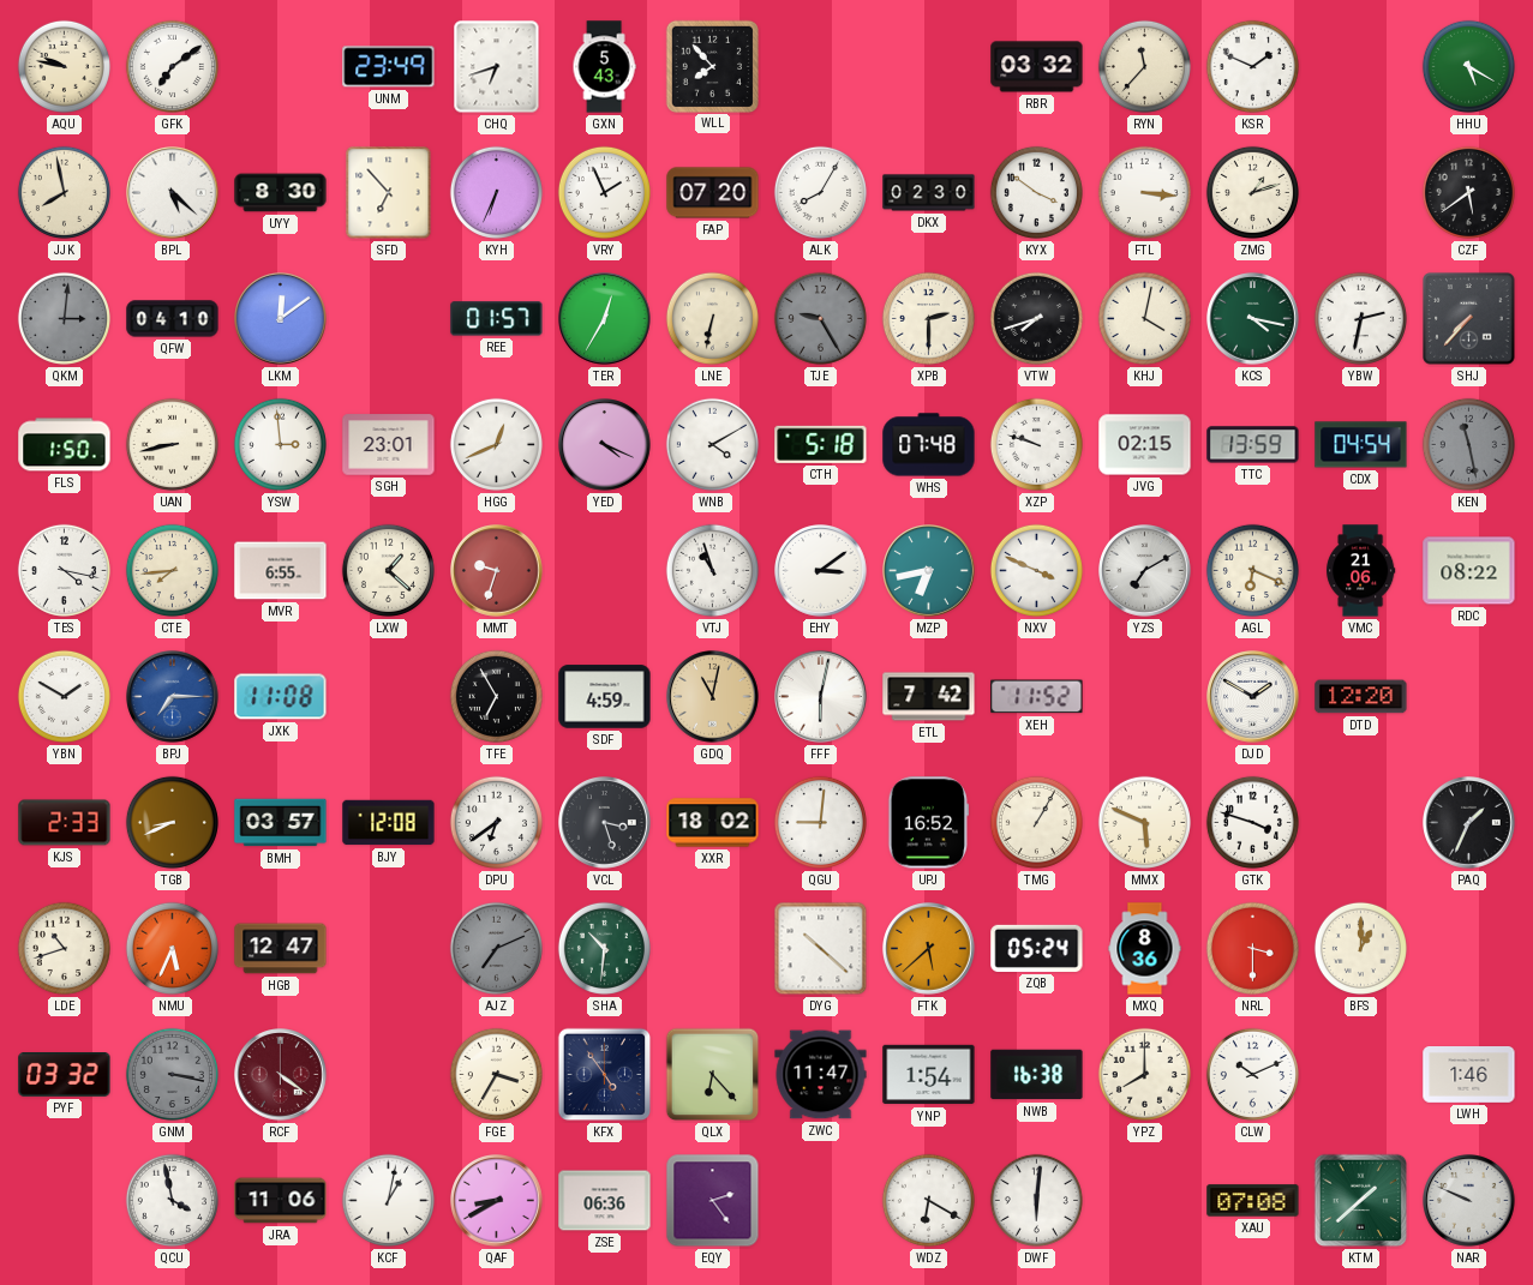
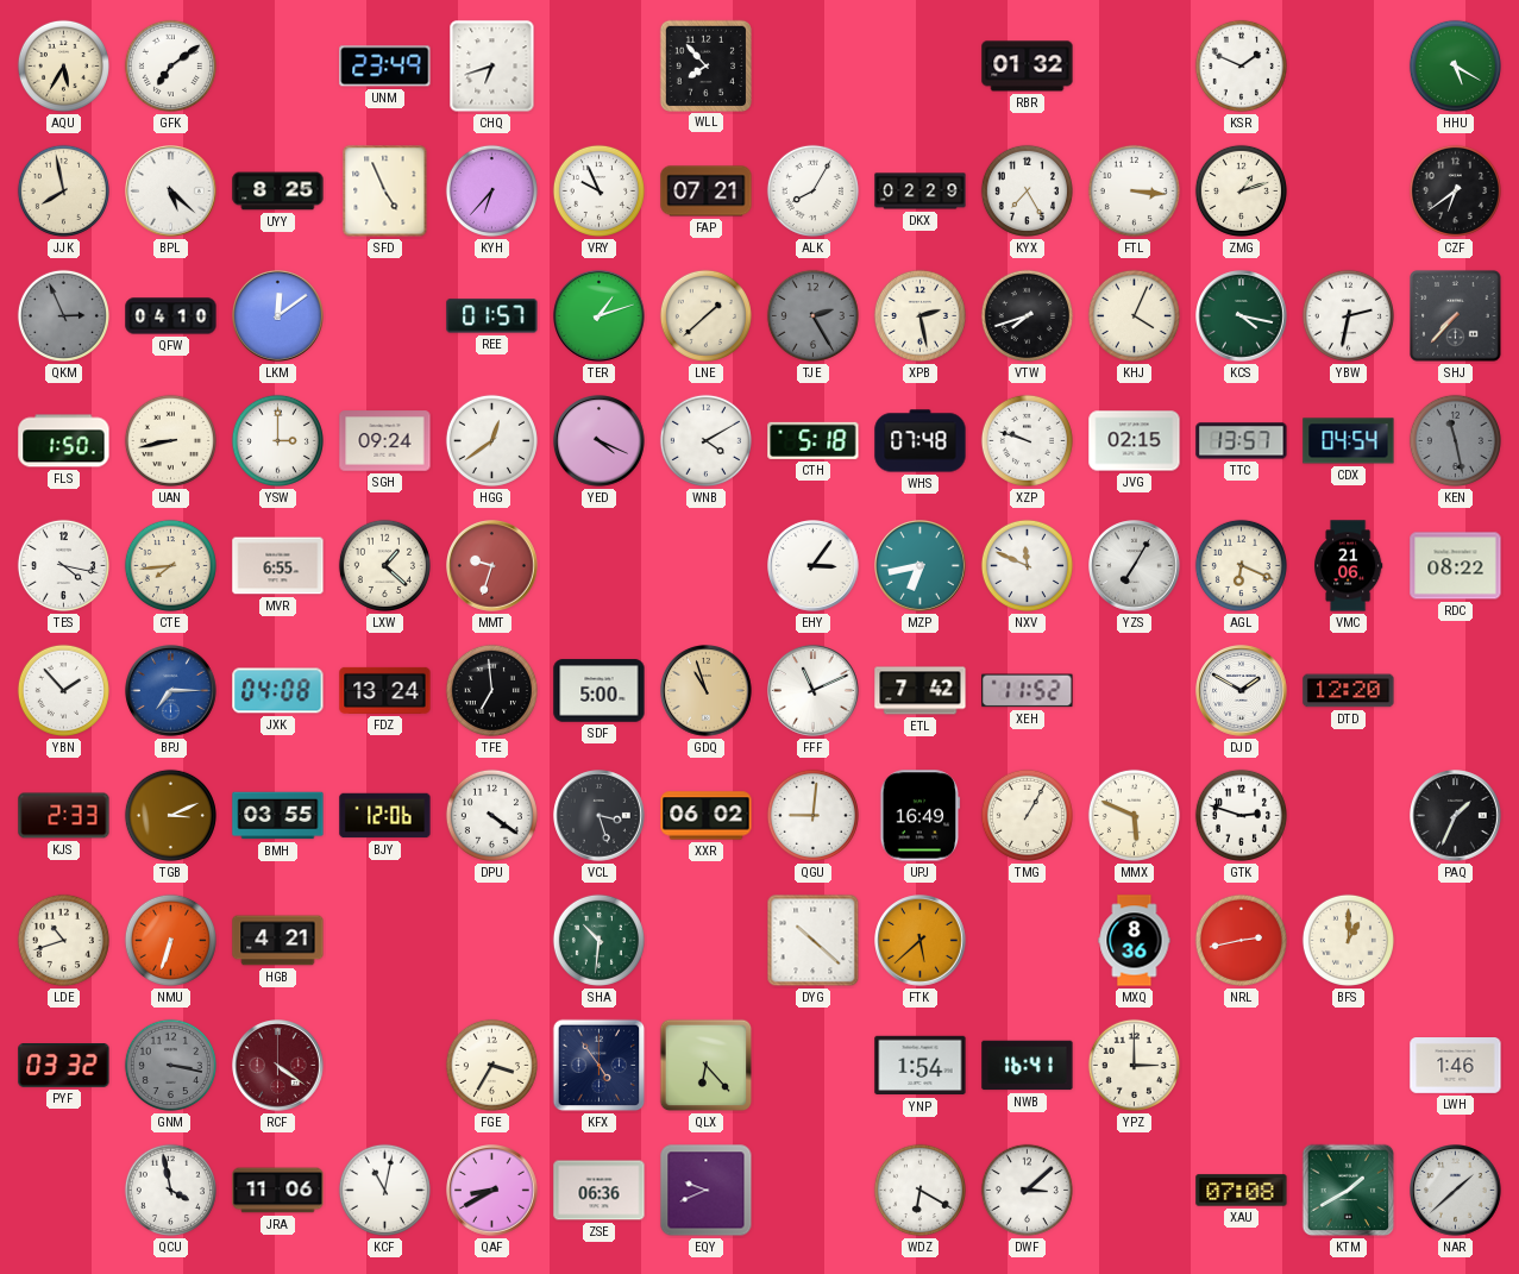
AQU: 9:47 -> 5:35
GXN: 5:43 -> none
RBR: 03:32 -> 01:32
RYN: 11:37 -> none
UYY: 8:30 -> 8:25
SFD: 6:53 -> 4:56
KYH: 6:34 -> 6:37
VRY: 1:56 -> 9:56
FAP: 07:20 -> 07:21
DKX: 02:30 -> 02:29
KYX: 3:51 -> 7:25
CZF: 5:39 -> 6:39
QKM: 3:01 -> 2:56
TER: 12:35 -> 1:12
LNE: 6:32 -> 1:38
TJE: 9:25 -> 2:25
XPB: 2:30 -> 2:28
KHJ: 4:02 -> 4:04
YSW: 2:59 -> 3:00
SGH: 23:01 -> 09:24
HGG: 12:41 -> 12:39
TTC: 13:59 -> 13:57
VTJ: 10:57 -> none
EHY: 3:09 -> 3:06
NXV: 3:49 -> 11:49
YZS: 7:10 -> 7:05
YBN: 1:50 -> 1:53
JXK: 11:08 -> 04:08
FDZ: none -> 13:24
TFE: 6:55 -> 6:59
SDF: 4:59 -> 5:00
GDQ: 11:02 -> 10:57
FFF: 6:02 -> 11:11
TGB: 8:41 -> 3:11
BMH: 03:57 -> 03:55
BJY: 12:08 -> 12:06
DPU: 6:39 -> 4:21
XXR: 18:02 -> 06:02
UPJ: 16:52 -> 16:49
GTK: 3:48 -> 2:48
NMU: 5:34 -> 6:33
HGB: 12:47 -> 4:21
AJZ: 7:11 -> none
ZQB: 05:24 -> none
NRL: 3:30 -> 2:43
ZWC: 11:47 -> none
NWB: 16:38 -> 16:41
YPZ: 8:00 -> 3:00
CLW: 10:11 -> none
KCF: 1:02 -> 11:02
EQY: 2:24 -> 9:41
DWF: 6:01 -> 3:08
KTM: 1:38 -> 1:40
NAR: 9:49 -> 1:38
